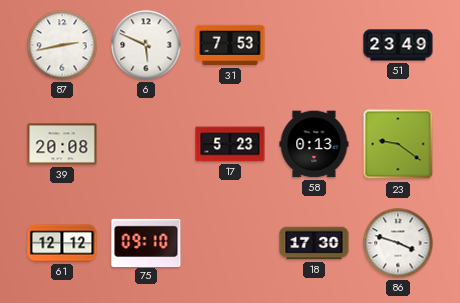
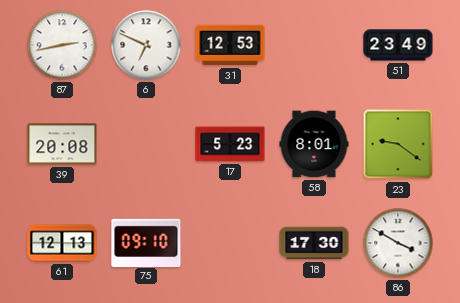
6: 5:49 -> 6:49
31: 7:53 -> 12:53
58: 0:13 -> 8:01
61: 12:12 -> 12:13
86: 3:48 -> 3:50
